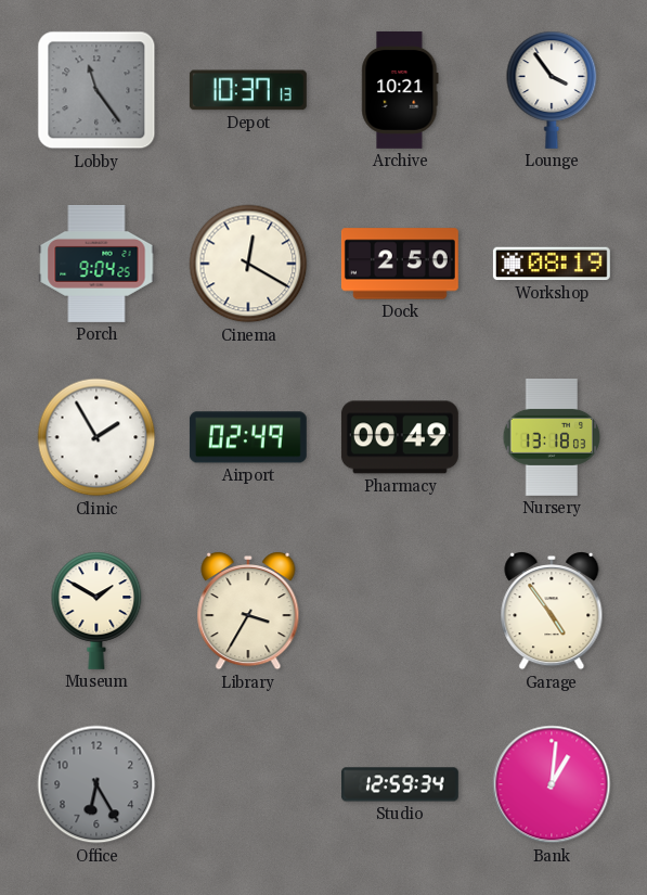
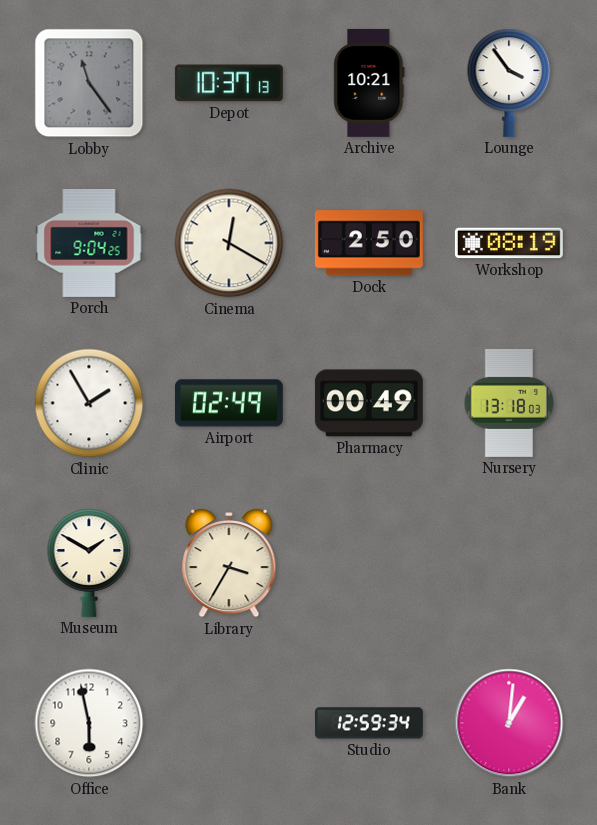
Garage: 4:54 -> none
Office: 6:25 -> 5:58
Office dial: grey -> white
